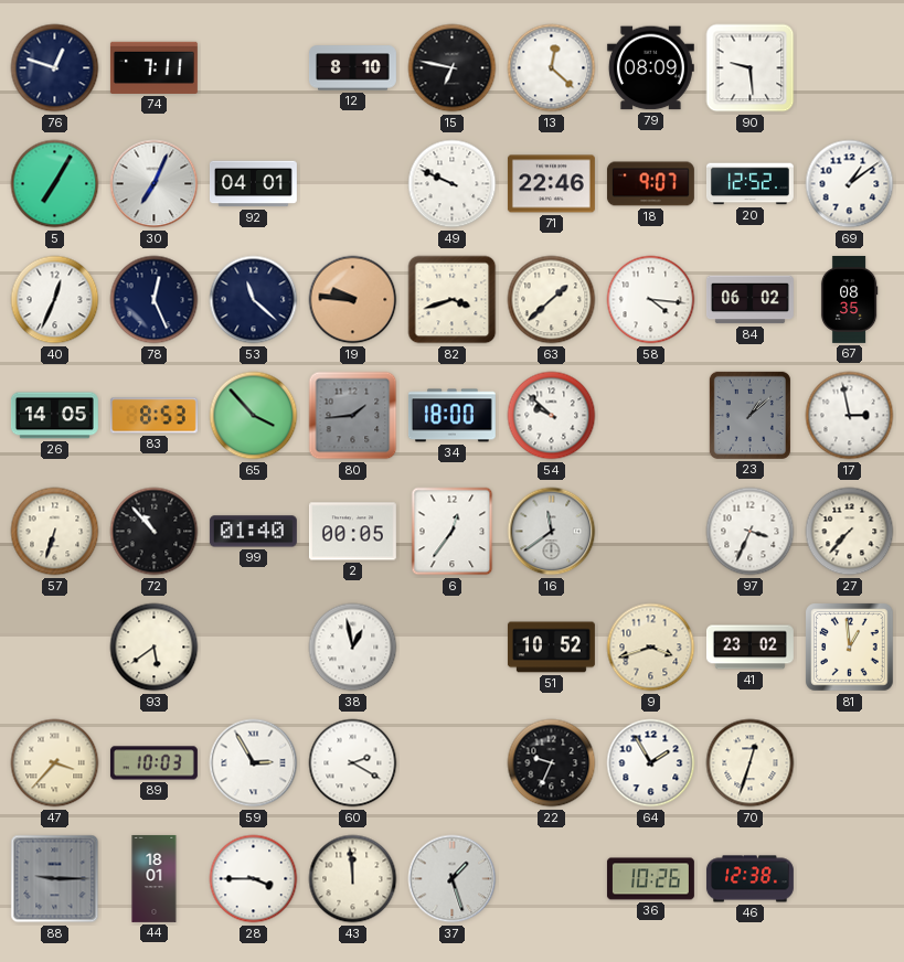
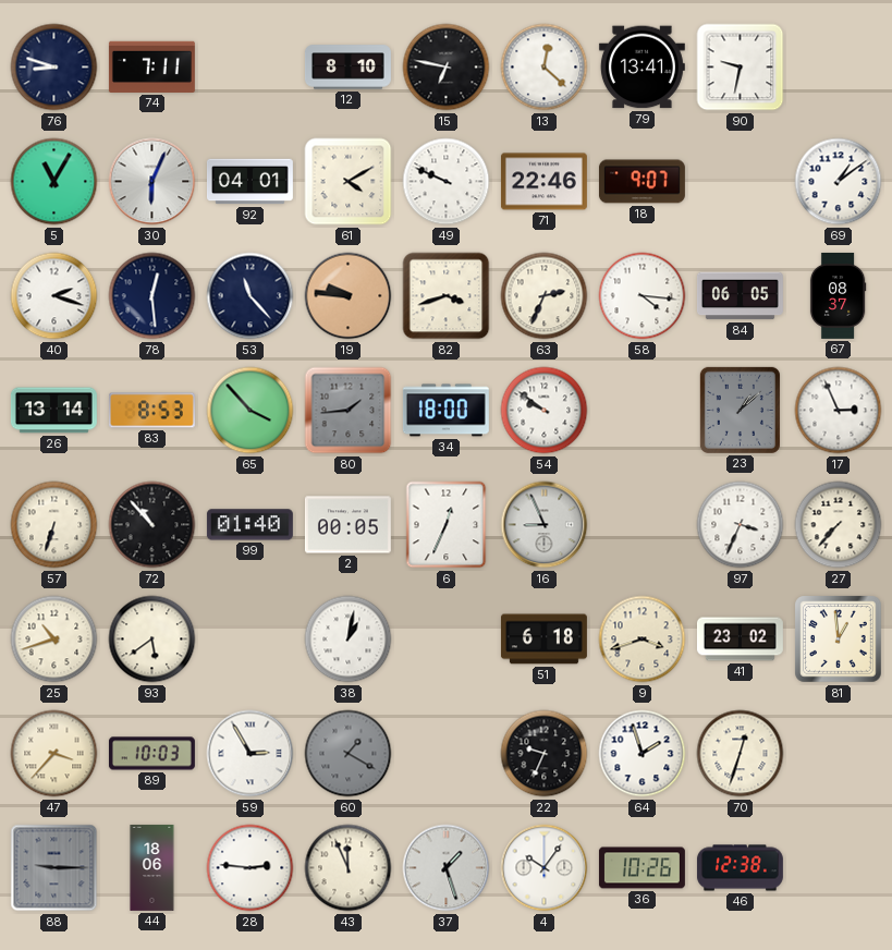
76: 12:48 -> 8:48
79: 08:09 -> 13:41
90: 9:29 -> 9:32
5: 7:05 -> 11:05
30: 7:04 -> 6:04
61: none -> 4:10
20: 12:52 -> none
40: 12:34 -> 2:18
78: 12:26 -> 12:29
53: 11:22 -> 11:23
63: 1:38 -> 2:34
84: 06:02 -> 06:05
67: 08:35 -> 08:37
26: 14:05 -> 13:14
54: 9:52 -> 9:51
17: 2:58 -> 2:56
6: 12:36 -> 12:34
16: 11:39 -> 8:56
25: none -> 10:42
38: 12:58 -> 1:02
51: 10:52 -> 6:18
60: 2:20 -> 1:20
60 dial: white -> grey
64: 1:55 -> 1:57
44: 18:01 -> 18:06
28: 3:45 -> 2:46
43: 11:59 -> 11:56
4: none -> 10:06
